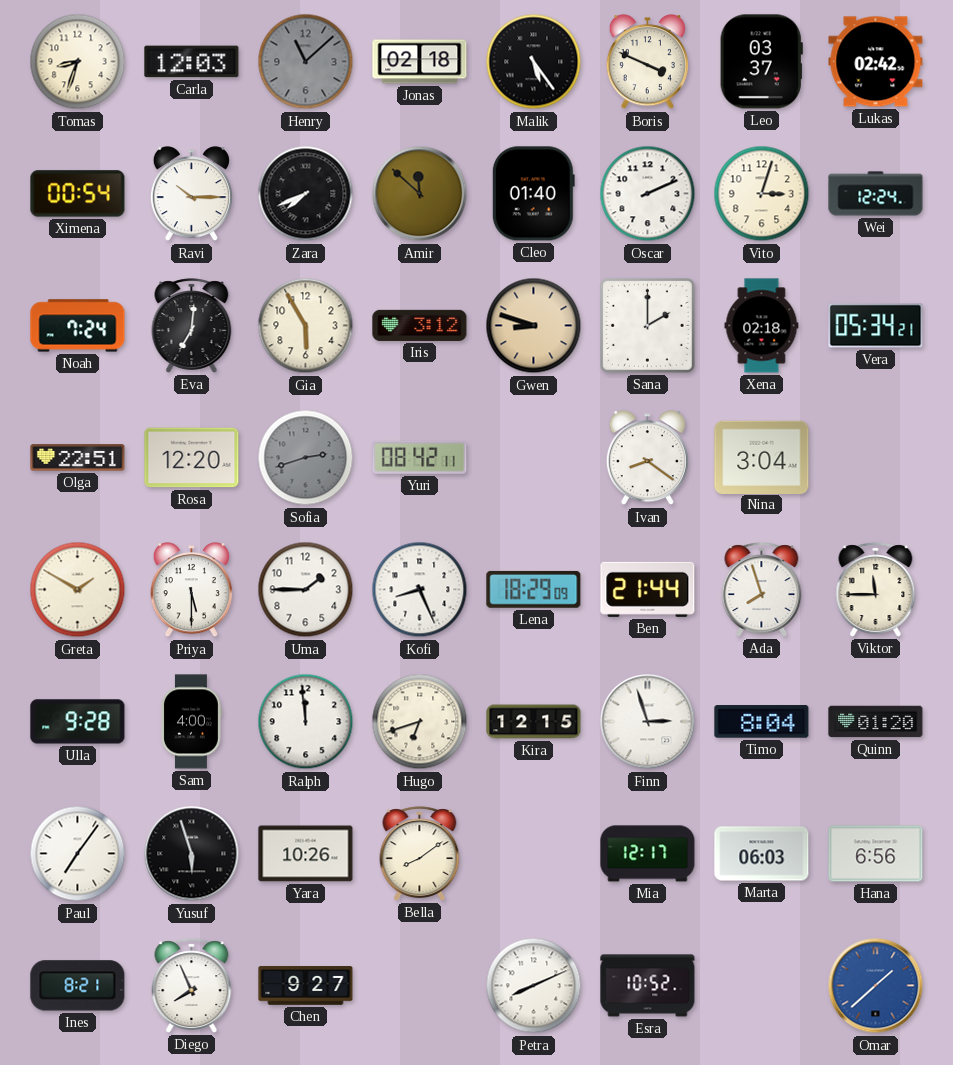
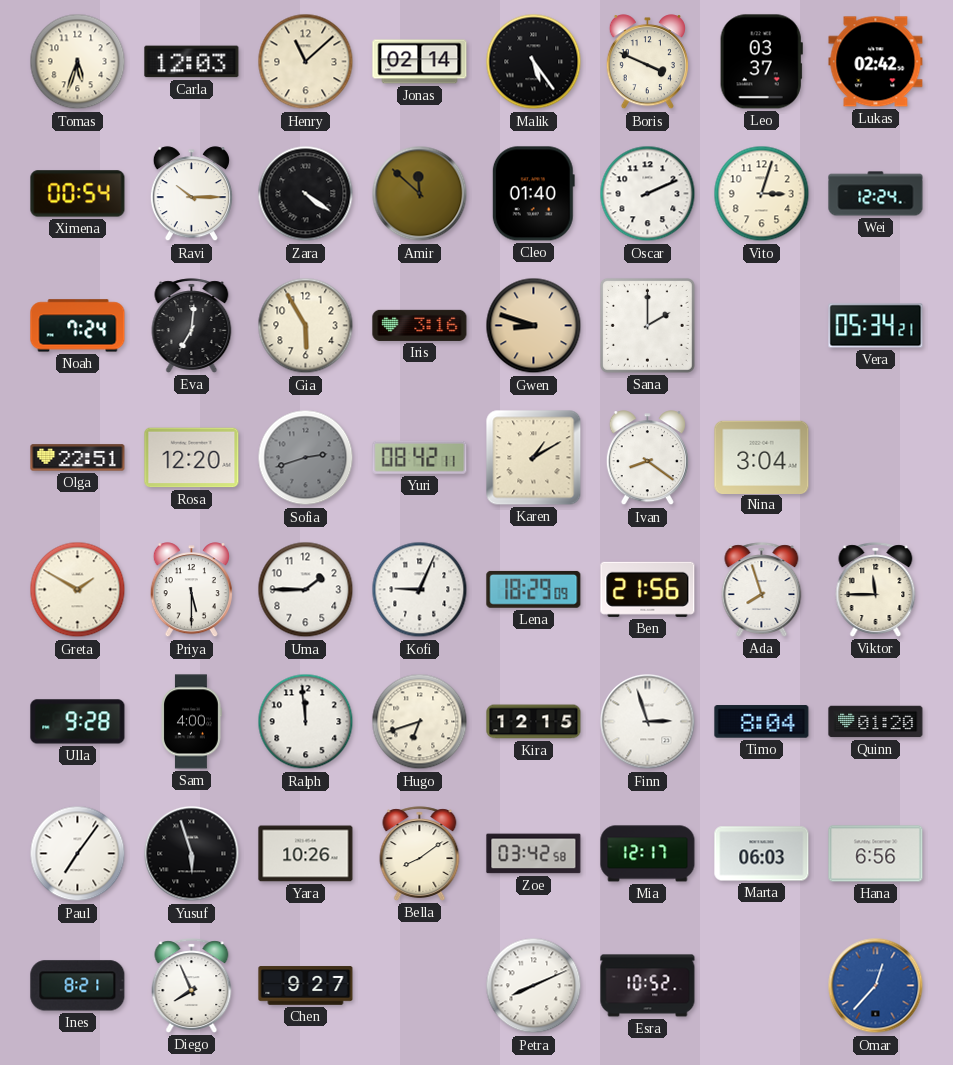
Tomas: 8:33 -> 5:33
Henry dial: grey -> cream
Jonas: 02:18 -> 02:14
Zara: 7:41 -> 4:21
Iris: 3:12 -> 3:16
Xena: 02:18 -> none
Karen: none -> 1:10
Kofi: 8:26 -> 9:04
Ben: 21:44 -> 21:56
Zoe: none -> 03:42
Omar: 1:38 -> 12:37
